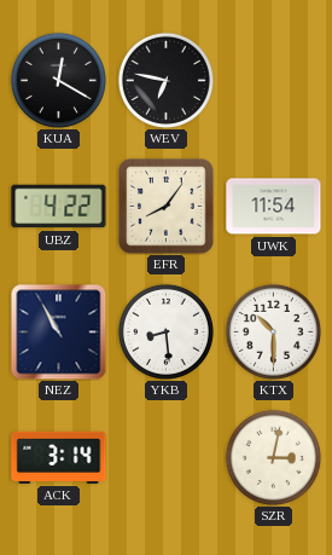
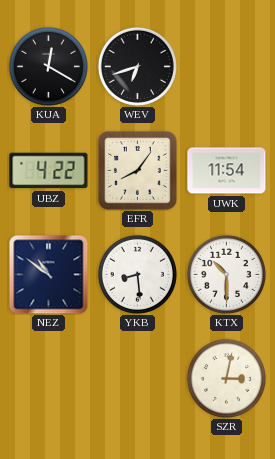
WEV: 6:47 -> 6:42
NEZ: 10:55 -> 10:51
ACK: 3:14 -> none
